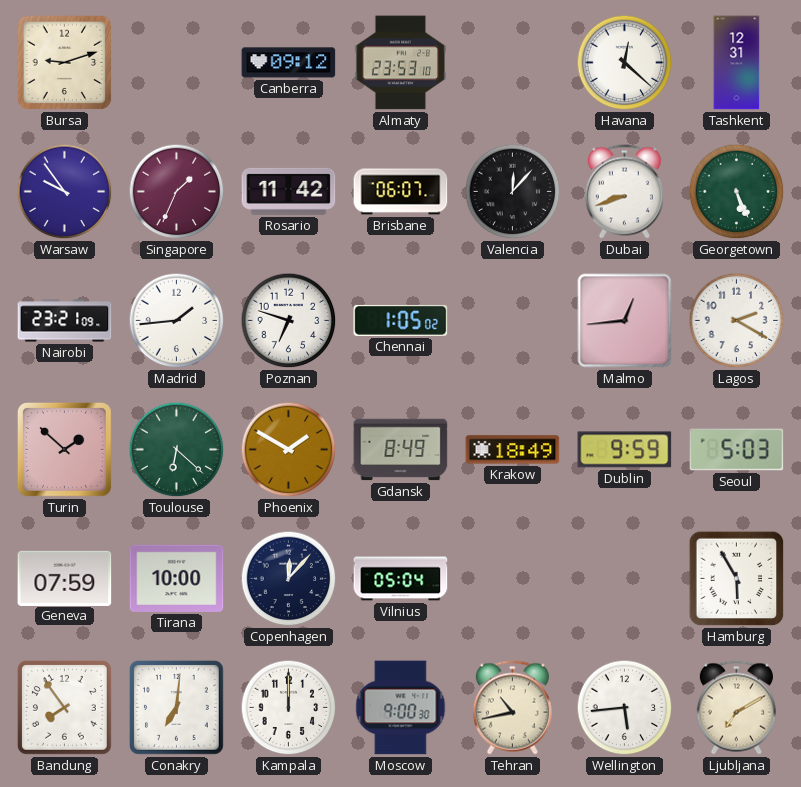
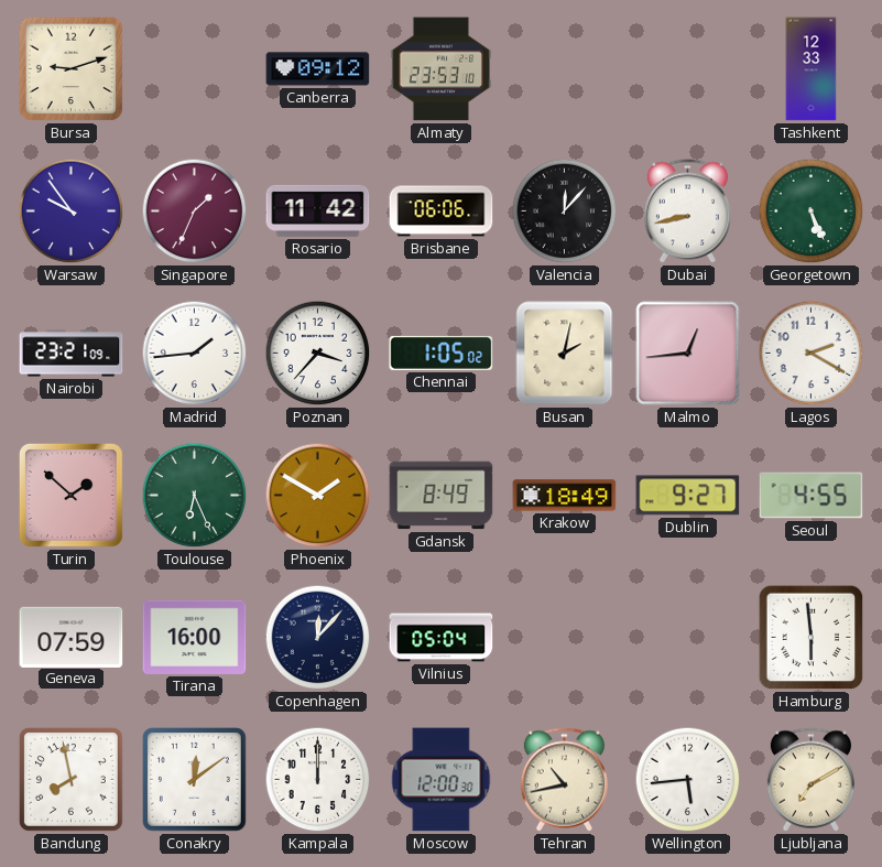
Havana: 12:22 -> none
Tashkent: 12:31 -> 12:33
Brisbane: 06:07 -> 06:06
Dubai: 8:42 -> 8:43
Poznan: 6:48 -> 3:37
Busan: none -> 2:02
Toulouse: 6:22 -> 6:26
Dublin: 9:59 -> 9:27
Seoul: 5:03 -> 4:55
Tirana: 10:00 -> 16:00
Hamburg: 5:55 -> 5:59
Bandung: 7:54 -> 7:58
Conakry: 7:01 -> 12:09
Moscow: 9:00 -> 12:00
